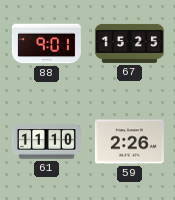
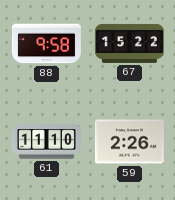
88: 9:01 -> 9:58
67: 15:25 -> 15:22
